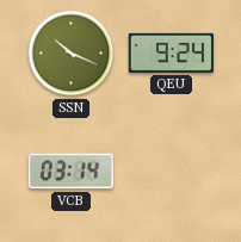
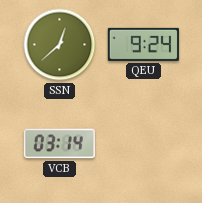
SSN: 10:19 -> 12:38
